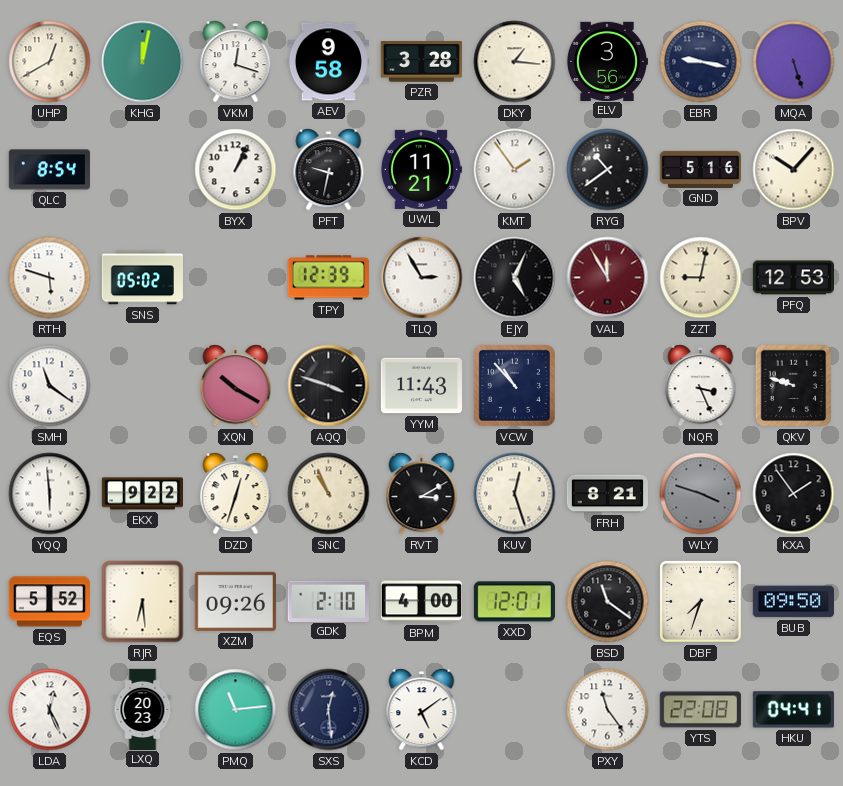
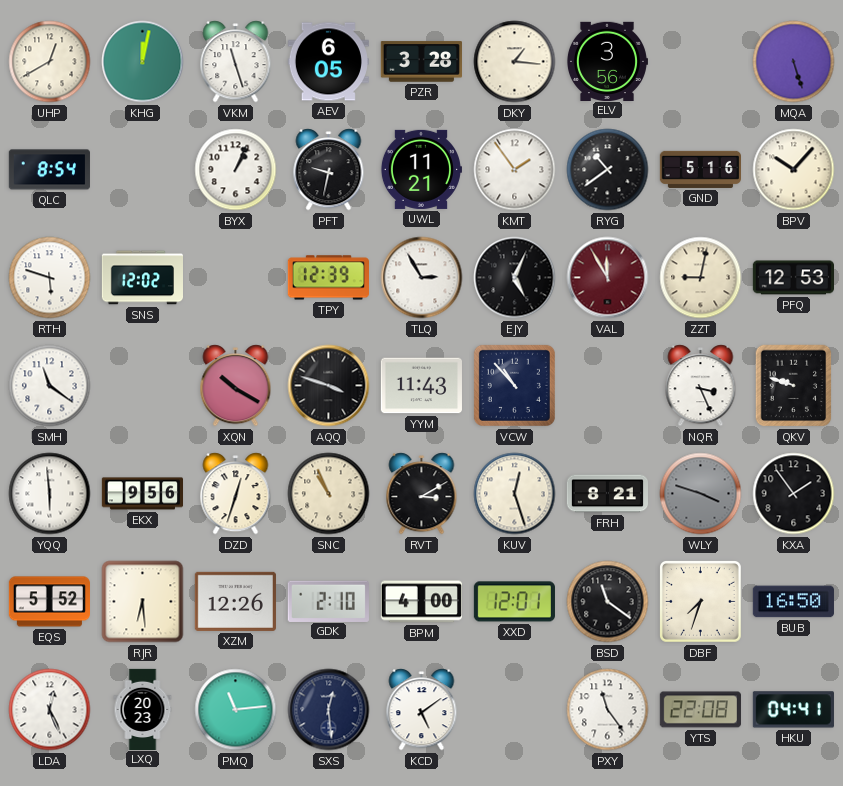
VKM: 12:18 -> 11:27
AEV: 9:58 -> 6:05
EBR: 9:17 -> none
SNS: 05:02 -> 12:02
EKX: 9:22 -> 9:56
XZM: 09:26 -> 12:26
BUB: 09:50 -> 16:50
